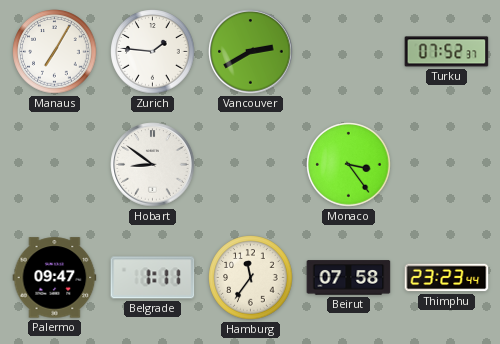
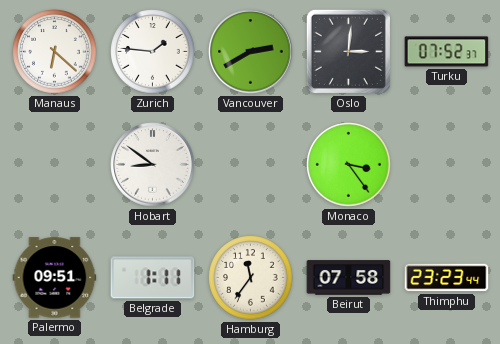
Manaus: 7:05 -> 6:22
Oslo: none -> 3:01
Palermo: 09:47 -> 09:51
